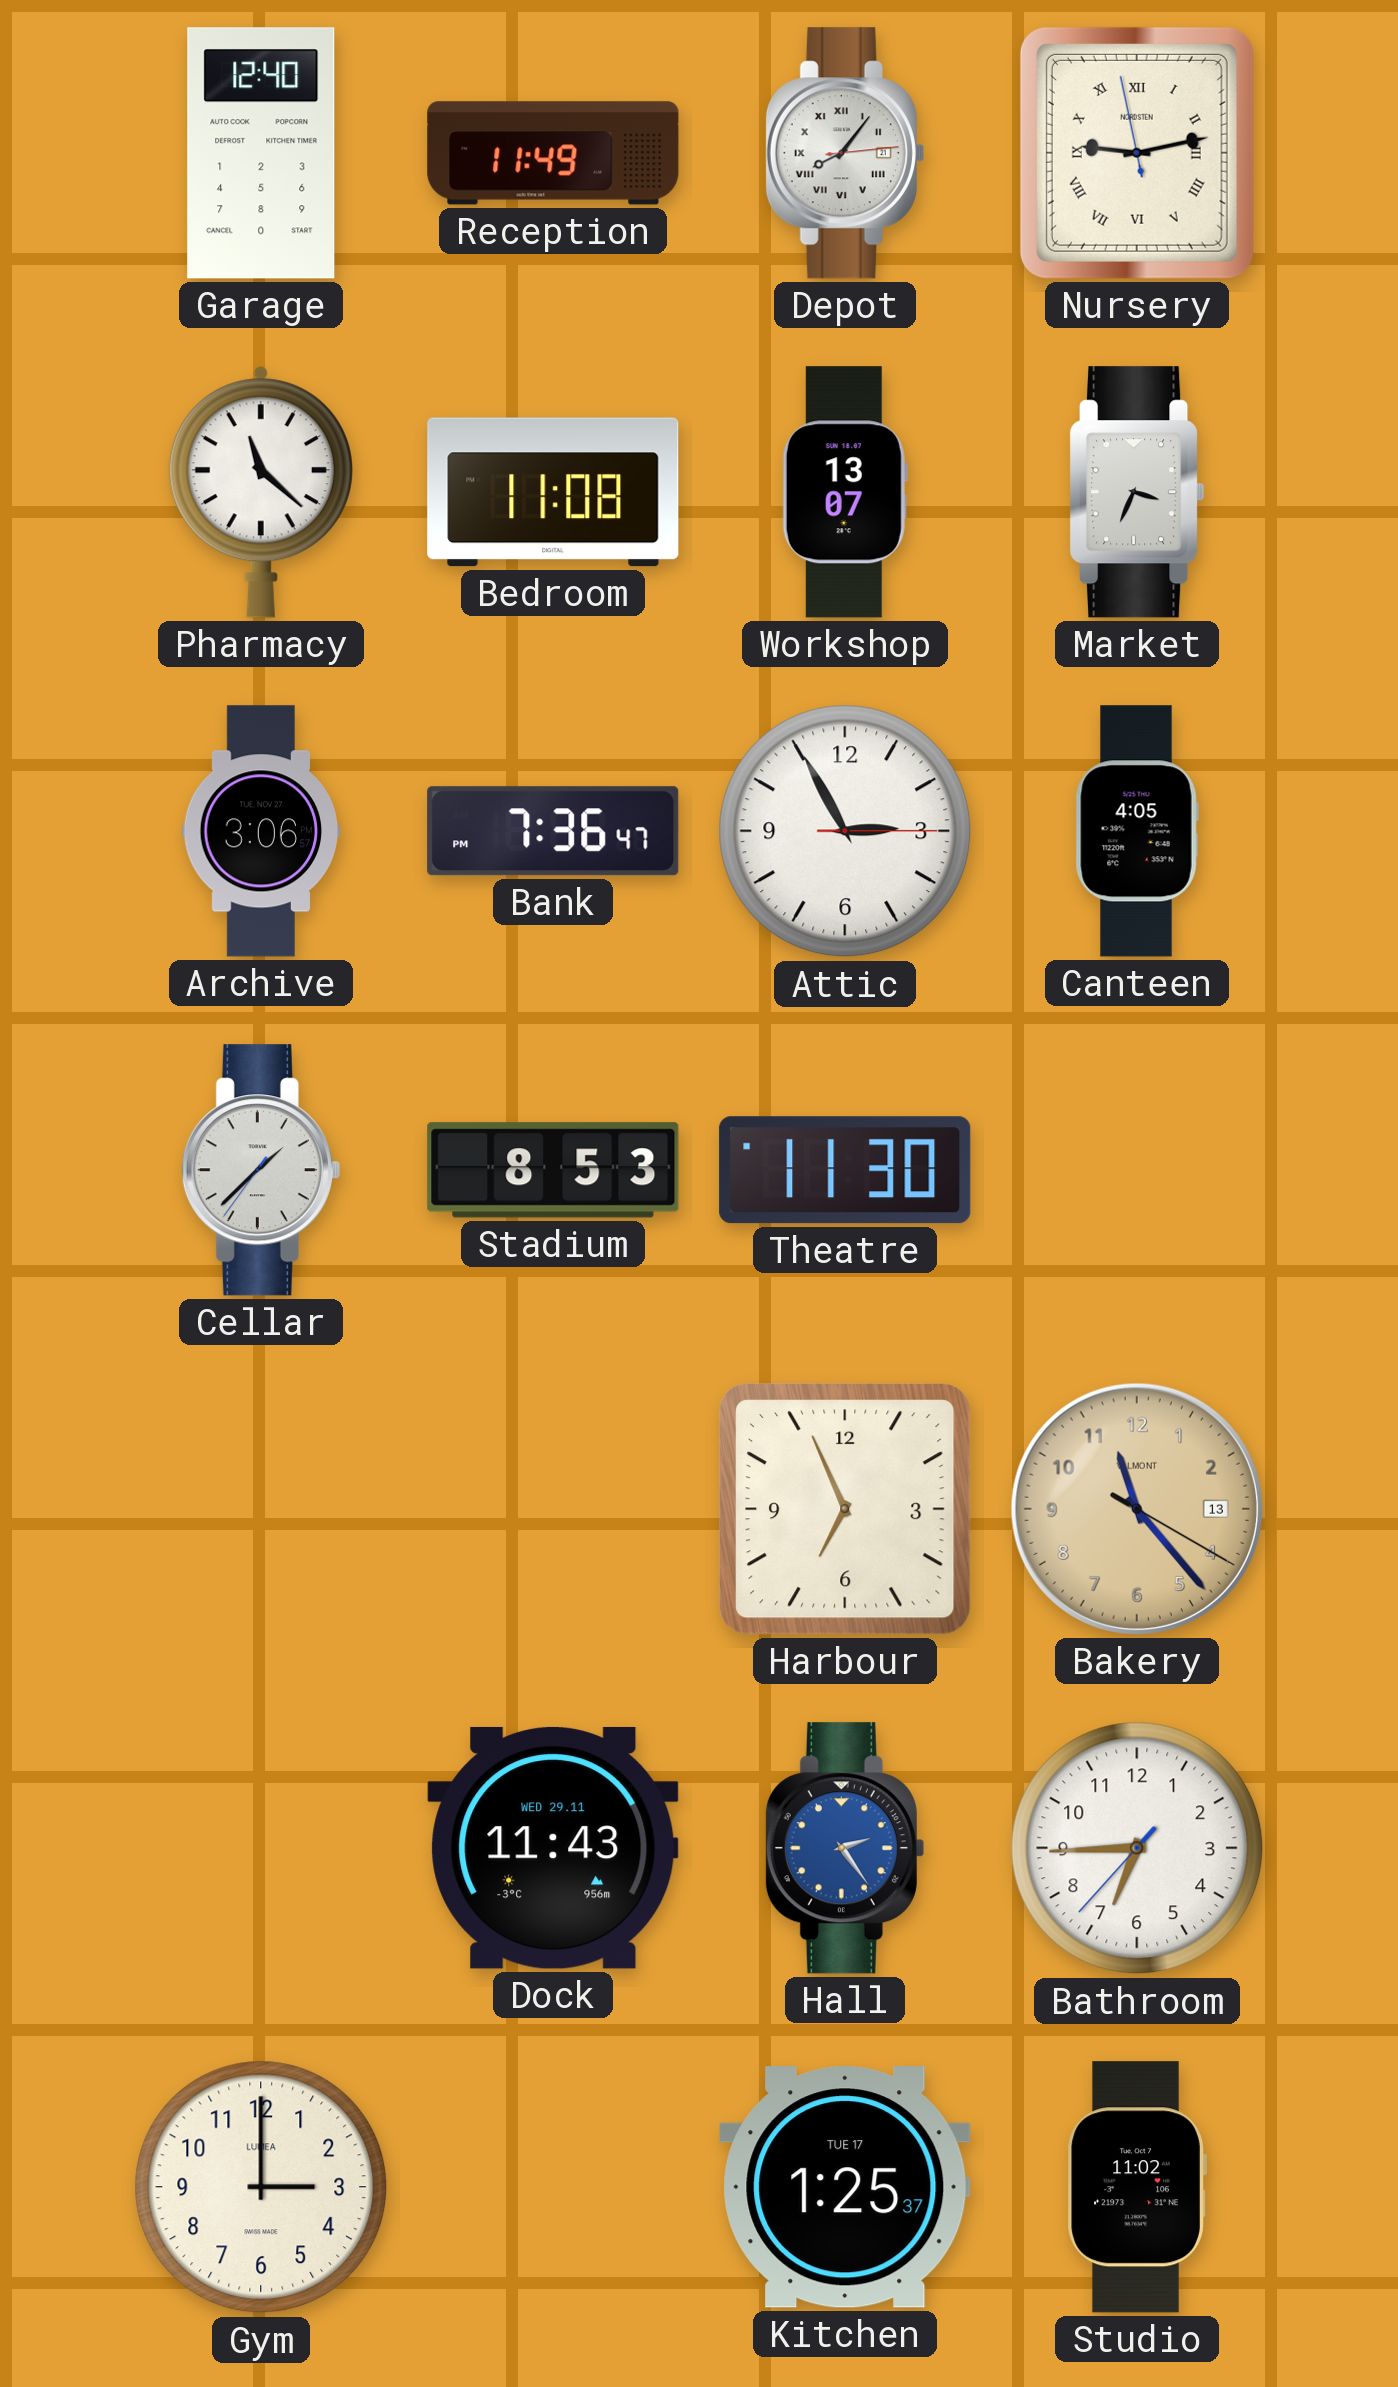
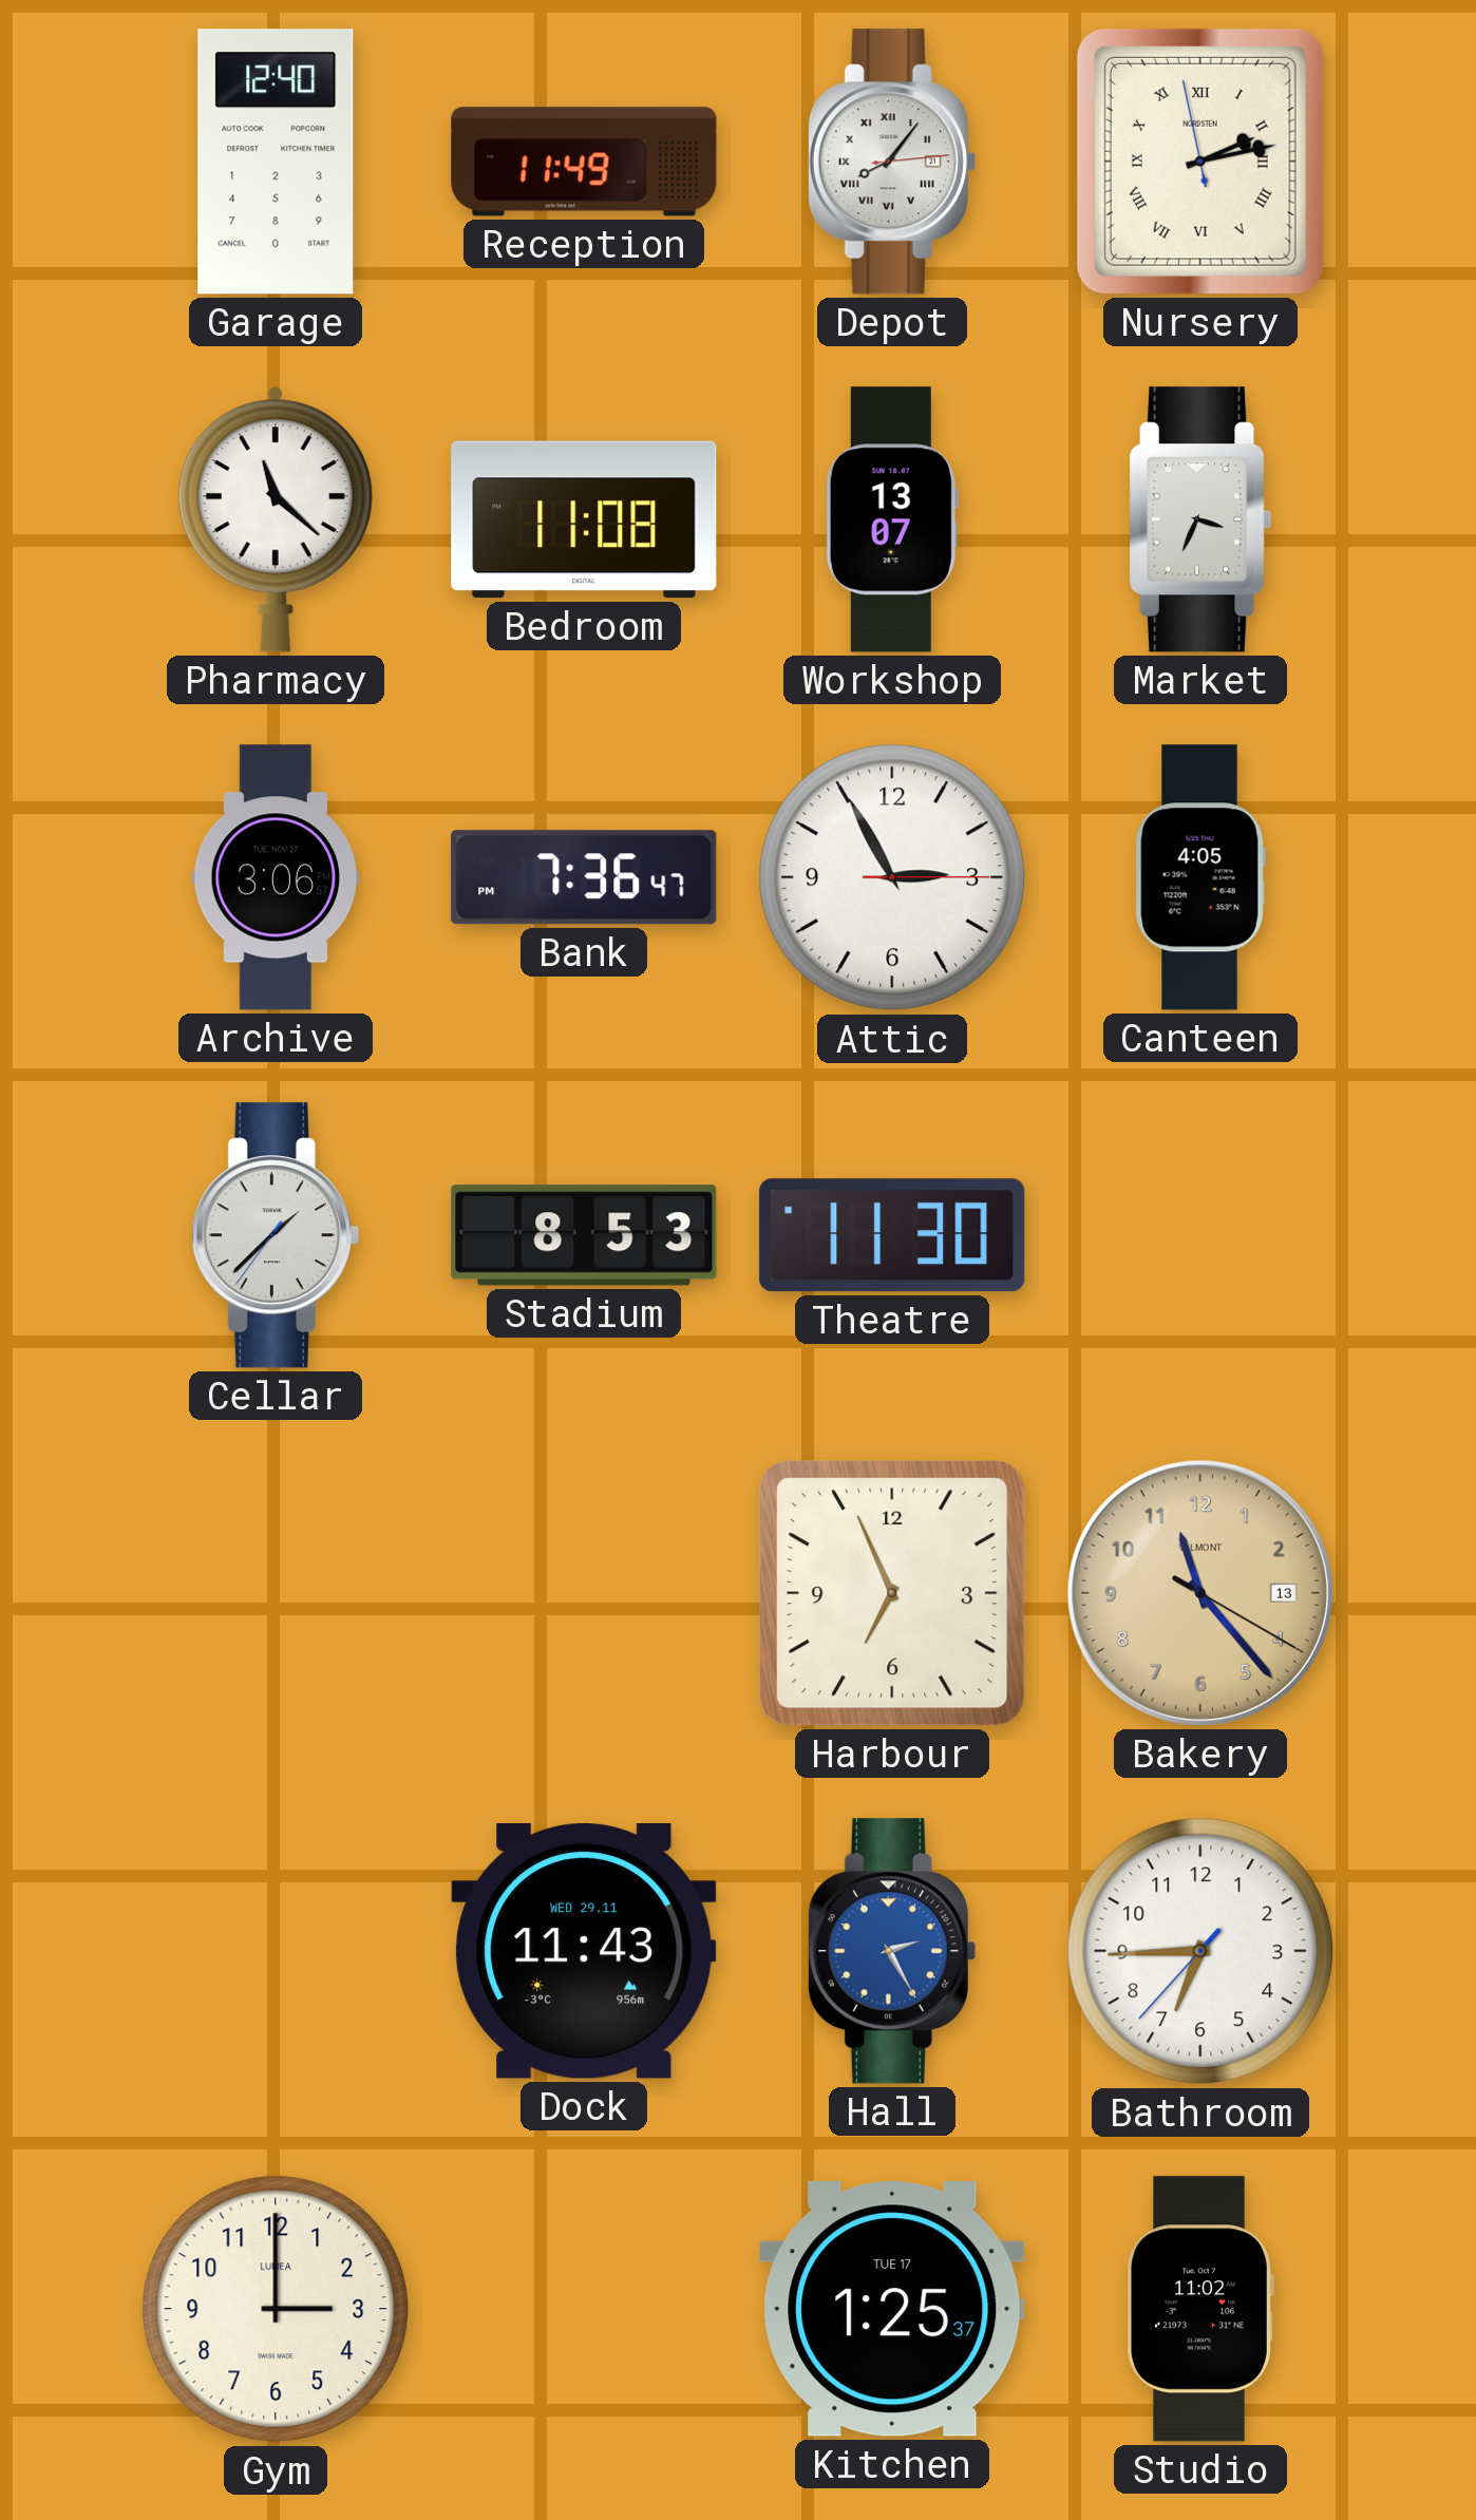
Nursery: 9:12 -> 2:12
Hall: 2:24 -> 2:25
